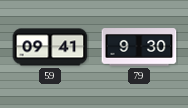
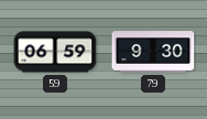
59: 09:41 -> 06:59
